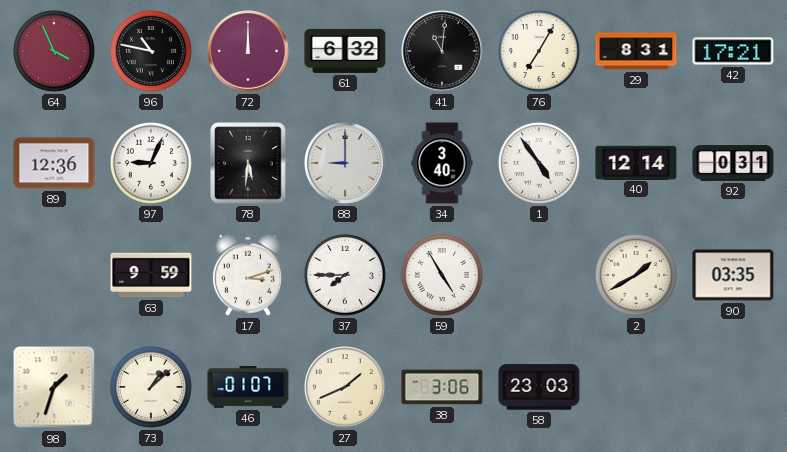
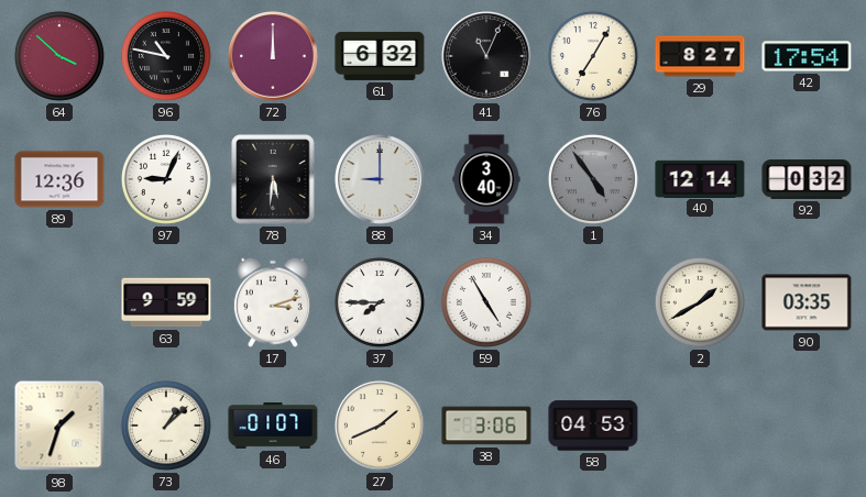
64: 3:56 -> 3:52
41: 11:01 -> 11:04
29: 8:31 -> 8:27
42: 17:21 -> 17:54
1 dial: white -> grey
92: 0:31 -> 0:32
58: 23:03 -> 04:53
